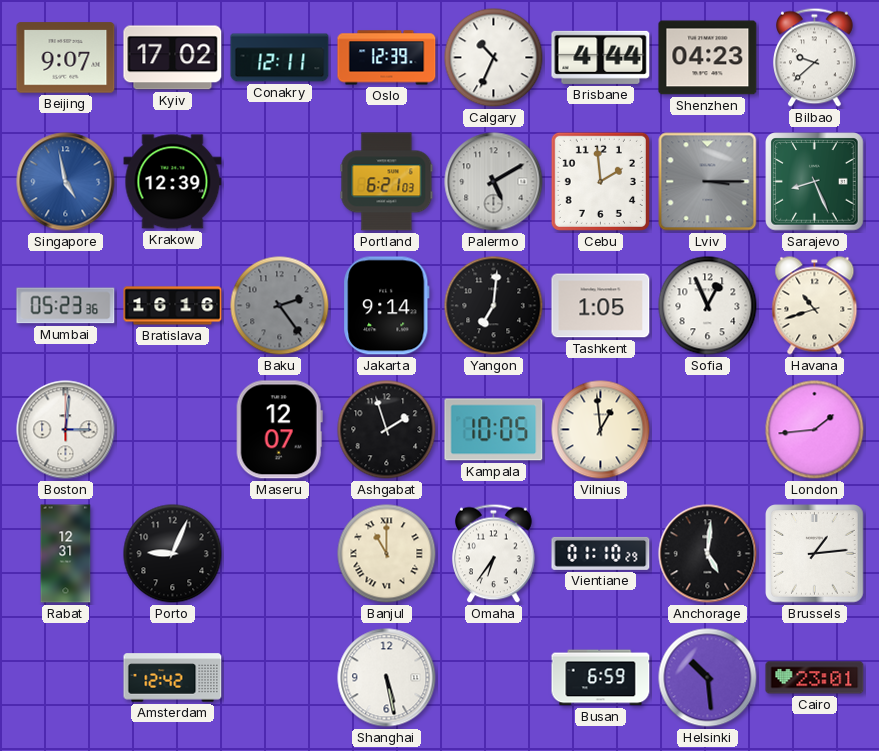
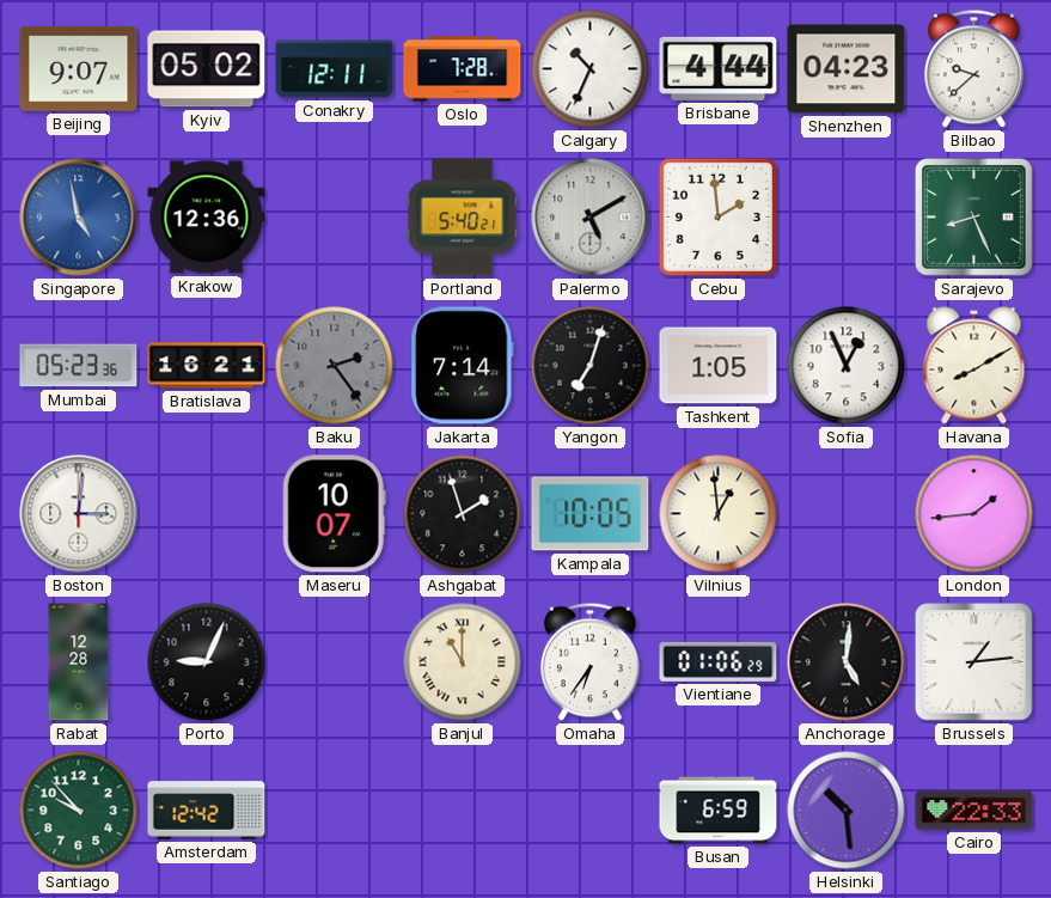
Kyiv: 17:02 -> 05:02
Oslo: 12:39 -> 7:28
Krakow: 12:39 -> 12:36
Portland: 6:21 -> 5:40
Lviv: 3:15 -> none
Bratislava: 16:16 -> 16:21
Jakarta: 9:14 -> 7:14
Yangon: 7:01 -> 7:03
Havana: 10:42 -> 8:10
Maseru: 12:07 -> 10:07
Rabat: 12:31 -> 12:28
Vientiane: 01:10 -> 01:06
Santiago: none -> 9:53
Shanghai: 5:28 -> none
Cairo: 23:01 -> 22:33
